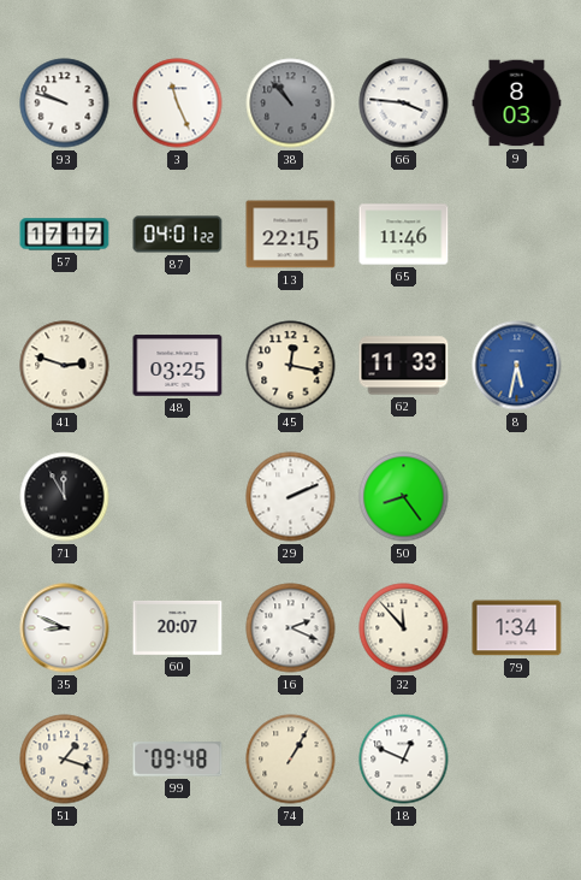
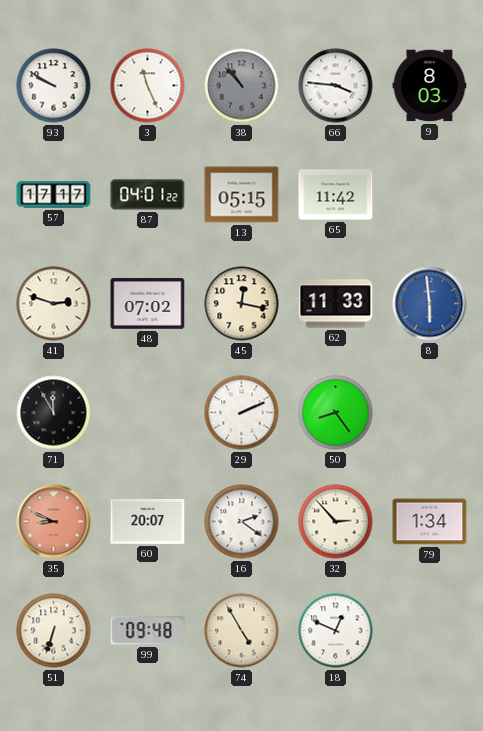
93: 9:48 -> 9:50
13: 22:15 -> 05:15
65: 11:46 -> 11:42
48: 03:25 -> 07:02
8: 5:32 -> 5:59
35 dial: white -> salmon
16: 2:19 -> 2:21
32: 11:53 -> 2:53
51: 1:18 -> 6:33
74: 1:05 -> 4:55
